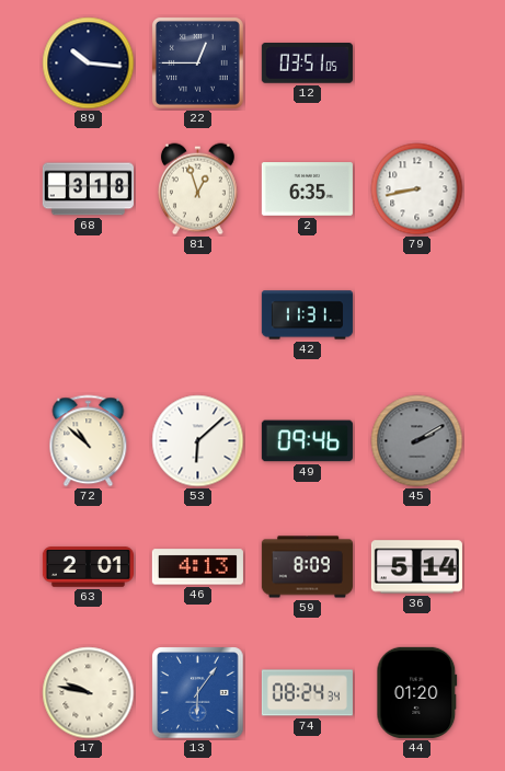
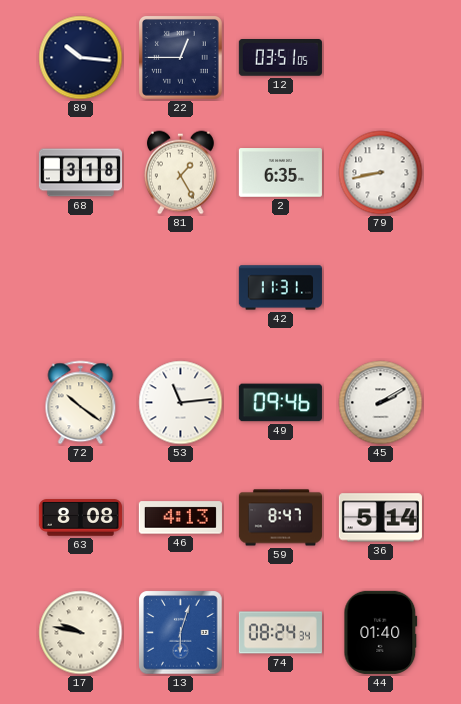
81: 12:57 -> 1:25
72: 10:52 -> 10:21
53: 6:08 -> 11:14
45 dial: grey -> white
63: 2:01 -> 8:08
59: 8:09 -> 8:47
13: 6:06 -> 6:03
44: 01:20 -> 01:40
